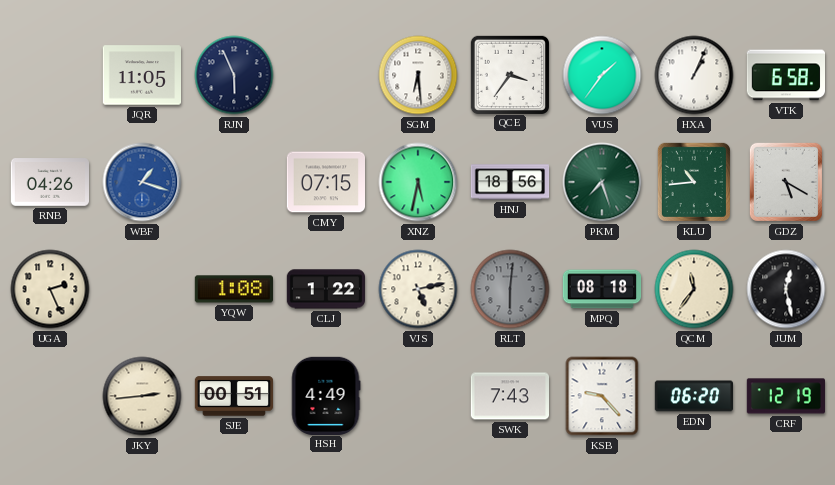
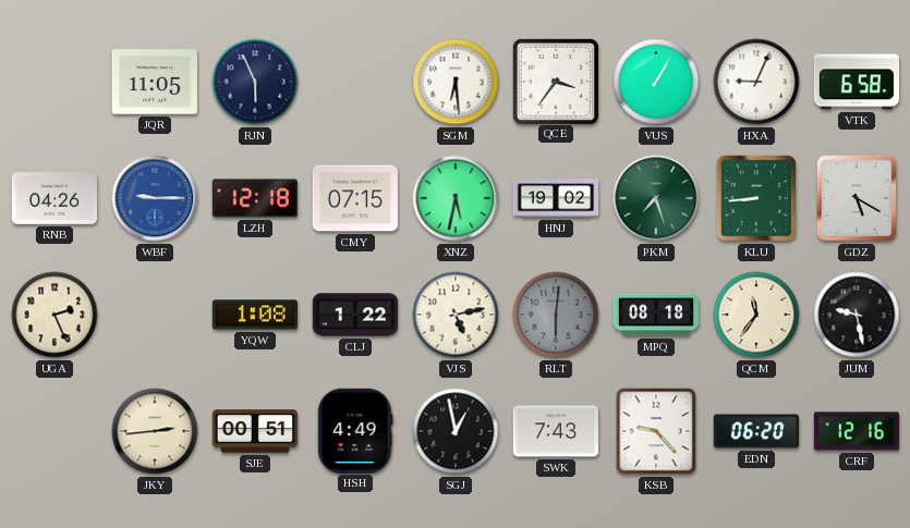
VUS: 1:36 -> 1:05
HXA: 1:04 -> 9:04
WBF: 1:18 -> 9:15
LZH: none -> 12:18
HNJ: 18:56 -> 19:02
KLU: 10:44 -> 8:44
JUM: 12:28 -> 9:28
SGJ: none -> 12:58
CRF: 12:19 -> 12:16
